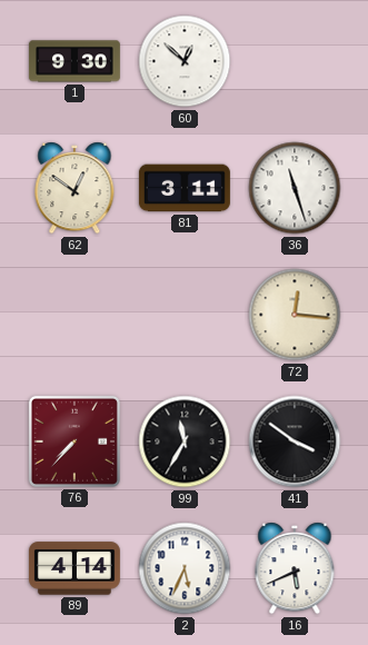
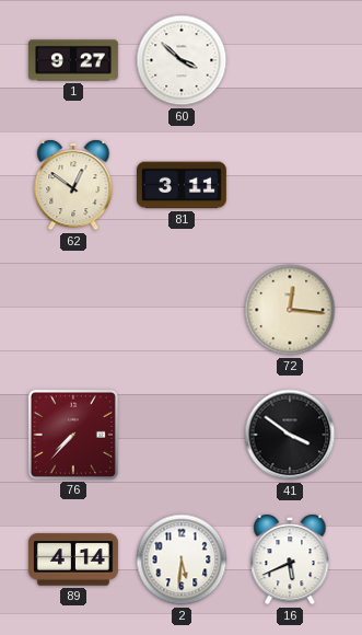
1: 9:30 -> 9:27
60: 12:52 -> 3:52
36: 11:27 -> none
99: 11:35 -> none
2: 5:34 -> 5:31
